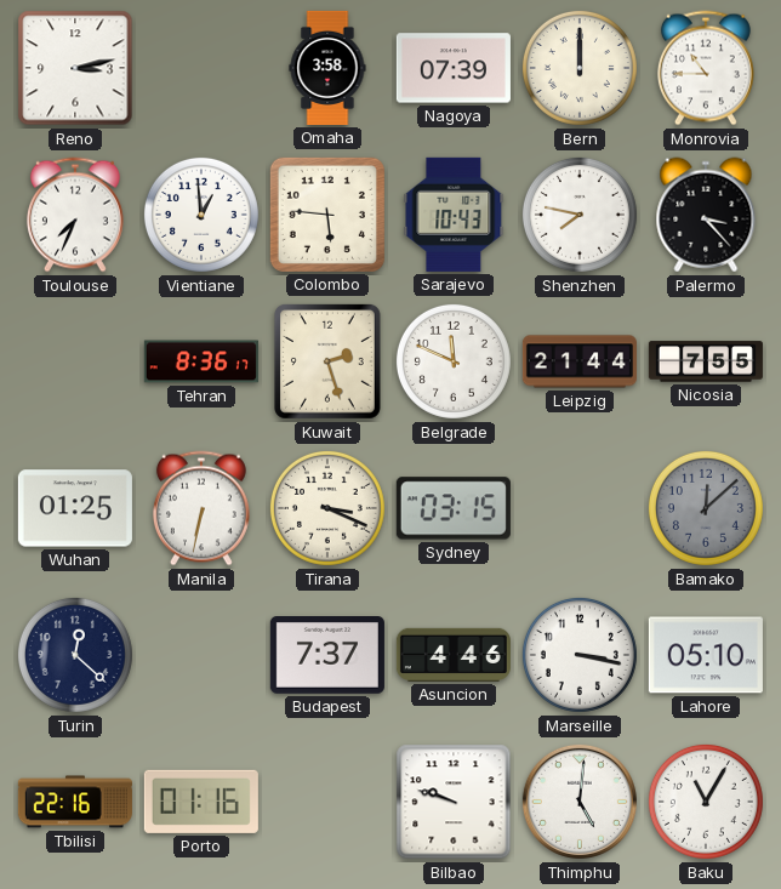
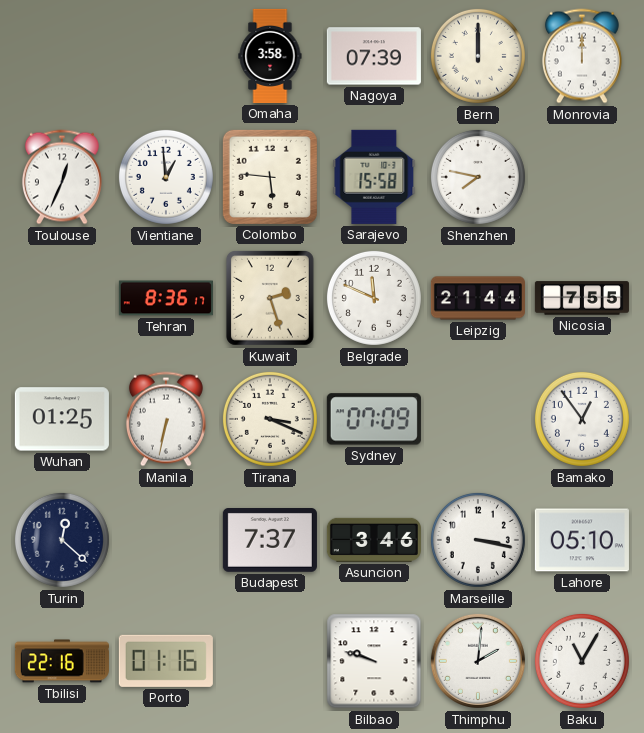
Reno: 3:13 -> none
Monrovia: 10:45 -> 12:00
Toulouse: 7:34 -> 12:34
Sarajevo: 10:43 -> 15:58
Palermo: 3:23 -> none
Sydney: 03:15 -> 07:09
Bamako: 12:08 -> 12:54
Bamako dial: grey -> white
Asuncion: 4:46 -> 3:46
Thimphu: 5:01 -> 2:01
